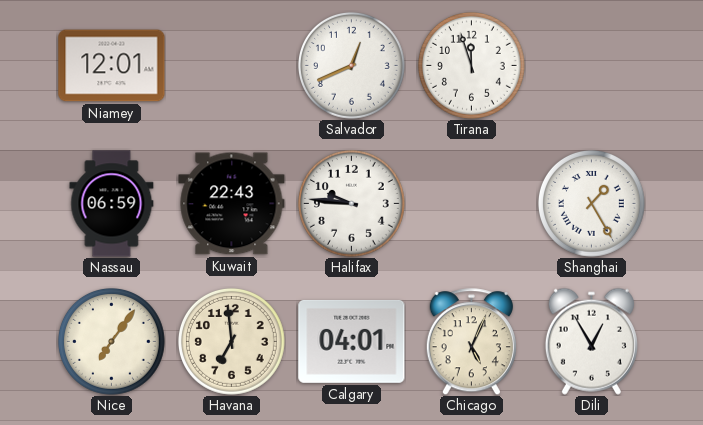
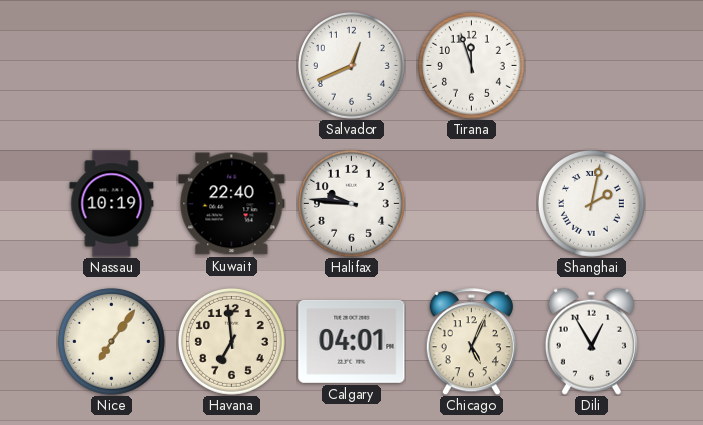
Niamey: 12:01 -> none
Nassau: 06:59 -> 10:19
Kuwait: 22:43 -> 22:40
Shanghai: 1:25 -> 2:02
